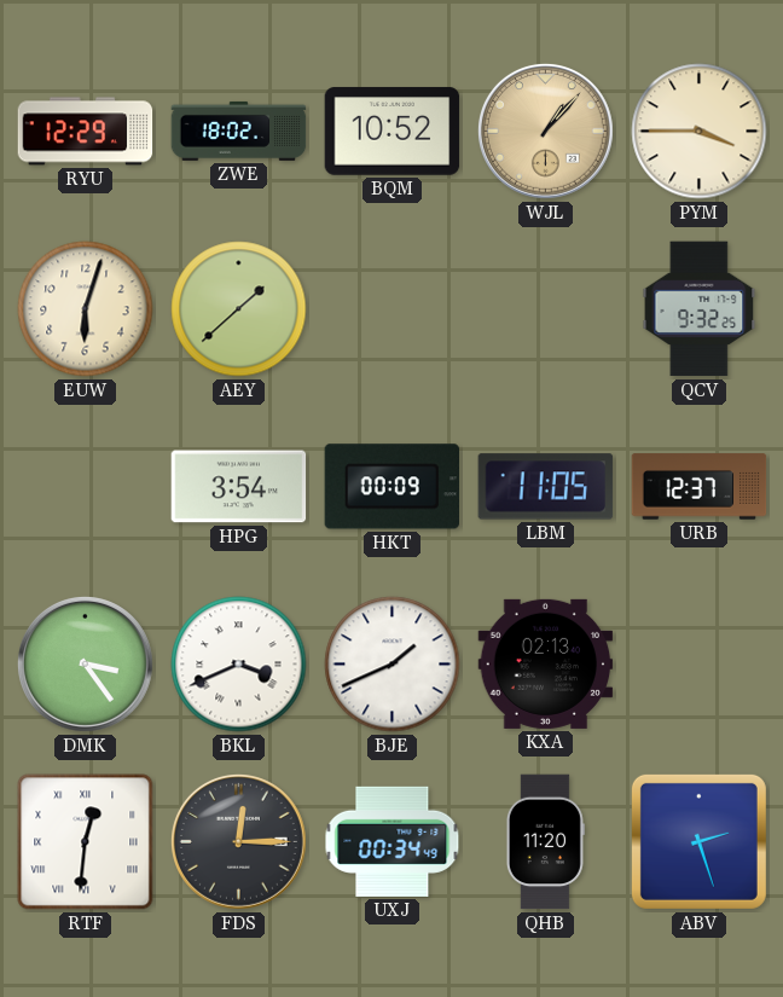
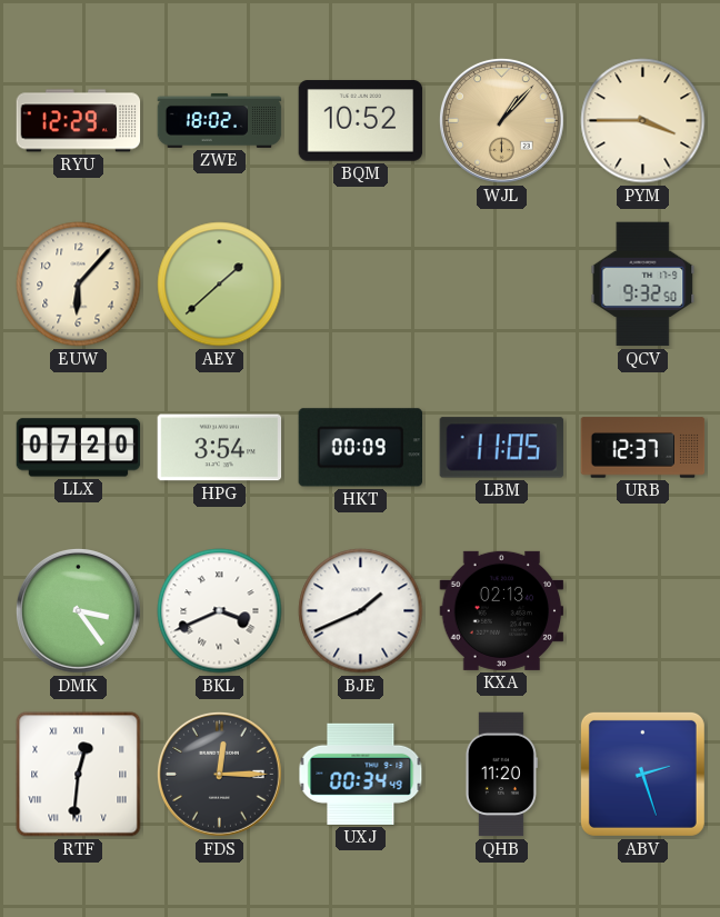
EUW: 6:03 -> 6:07
QCV: 9:32:25 -> 9:32:50
LLX: none -> 07:20
